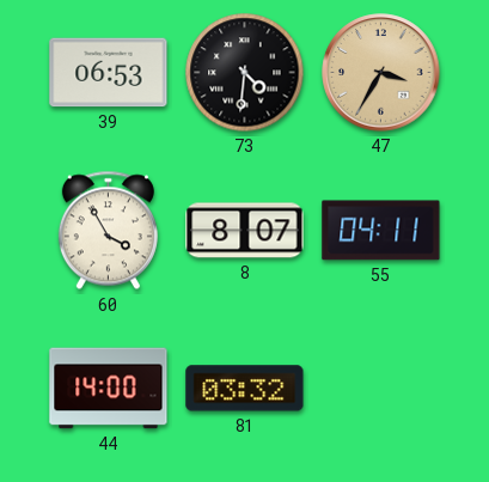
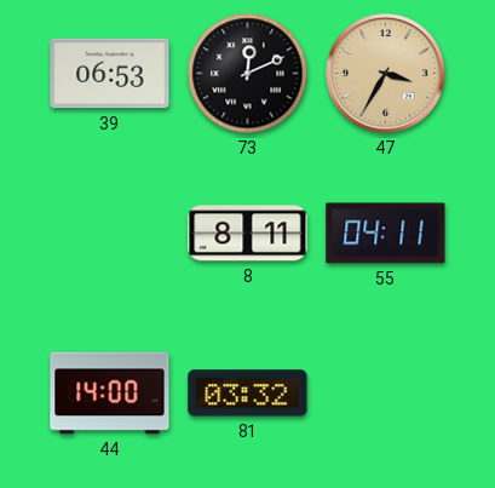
73: 4:31 -> 12:11
60: 3:55 -> none
8: 8:07 -> 8:11
